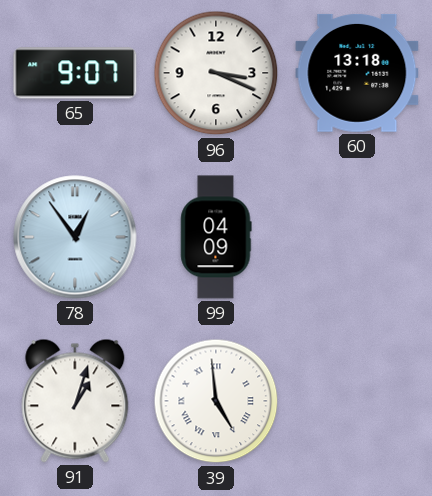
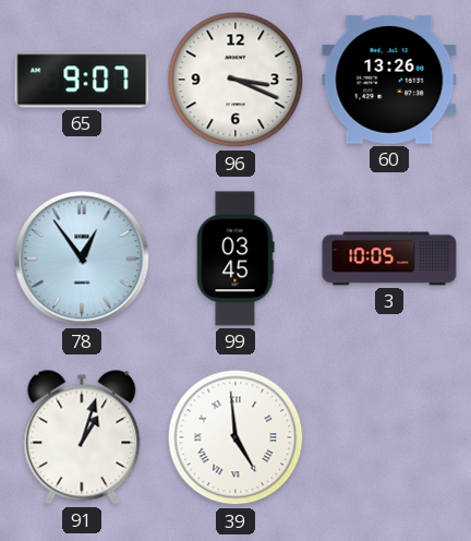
60: 13:18 -> 13:26
99: 04:09 -> 03:45
3: none -> 10:05
